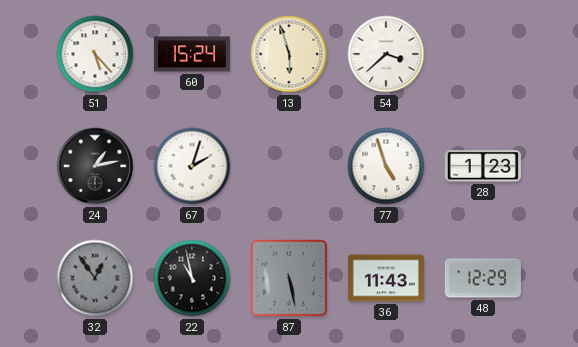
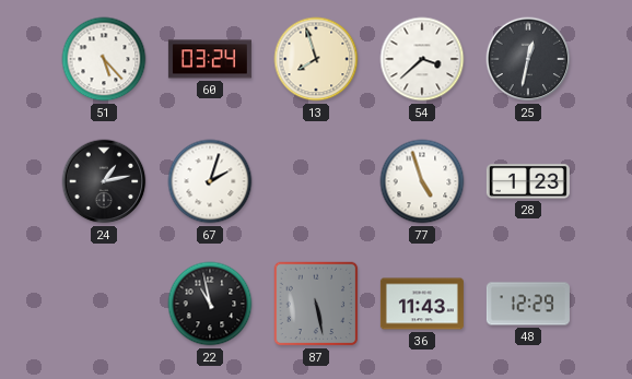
60: 15:24 -> 03:24
13: 5:57 -> 7:57
25: none -> 12:32
32: 12:54 -> none
